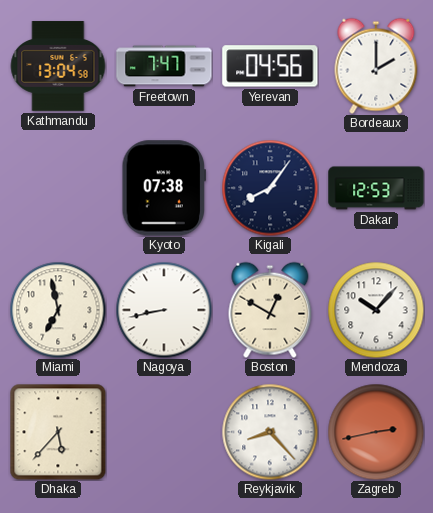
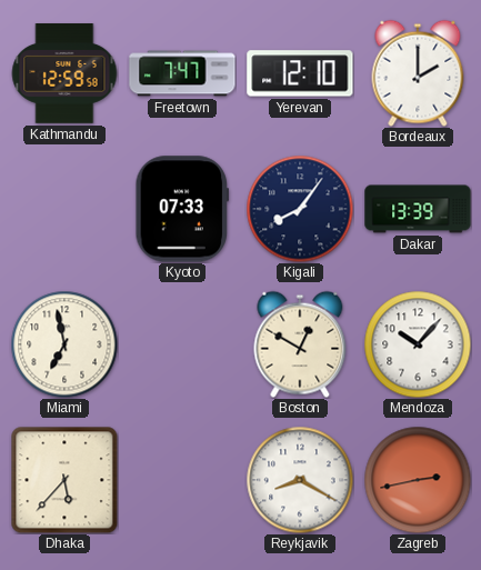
Kathmandu: 13:04 -> 12:59
Yerevan: 04:56 -> 12:10
Kyoto: 07:38 -> 07:33
Dakar: 12:53 -> 13:39
Nagoya: 8:43 -> none
Reykjavik: 8:23 -> 8:20
